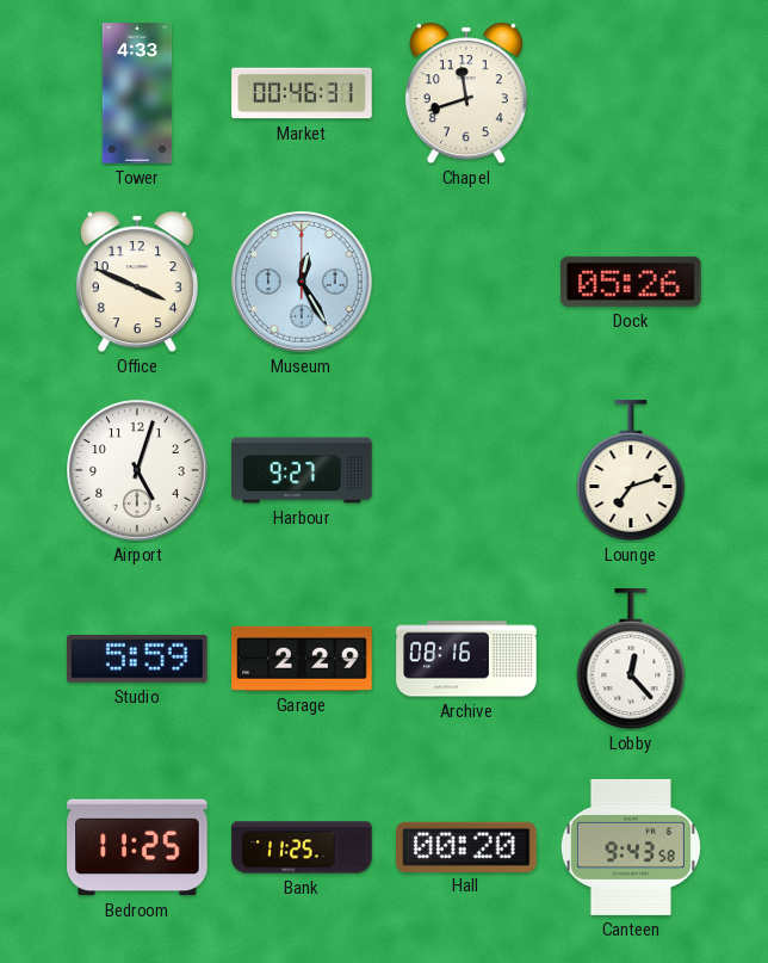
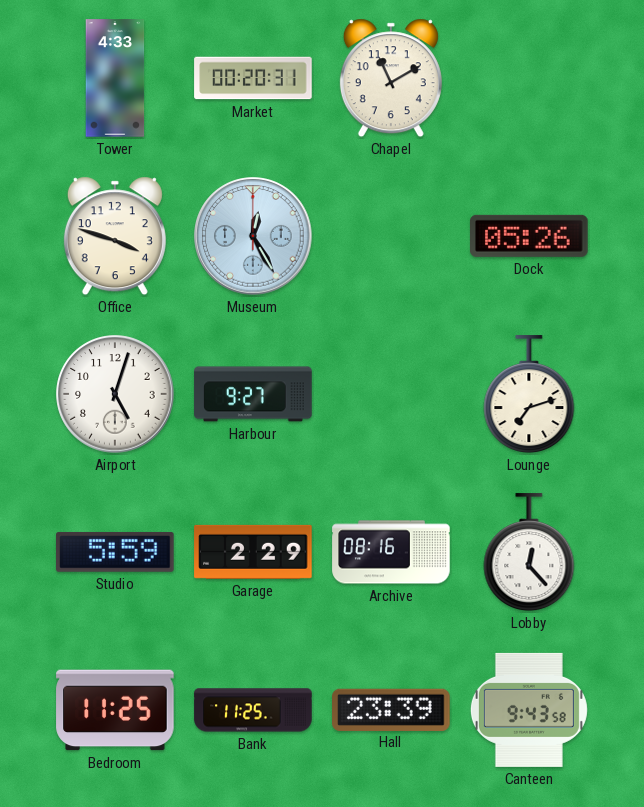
Market: 00:46 -> 00:20
Chapel: 11:42 -> 11:10
Office: 3:49 -> 3:48
Hall: 00:20 -> 23:39
